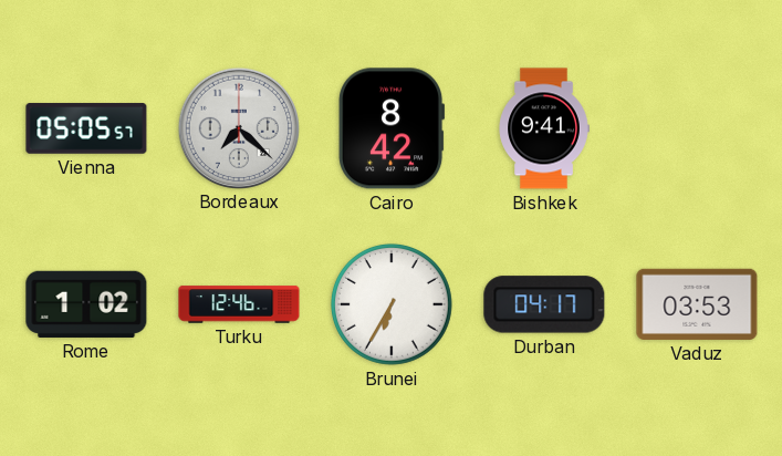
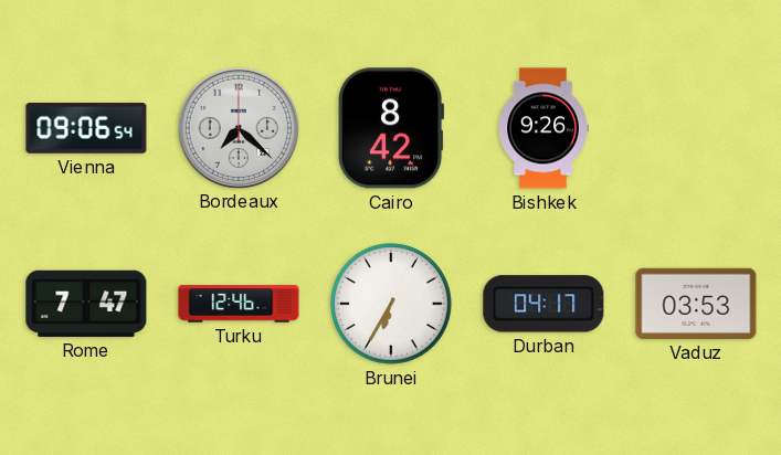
Vienna: 05:05 -> 09:06
Bishkek: 9:41 -> 9:26
Rome: 1:02 -> 7:47
